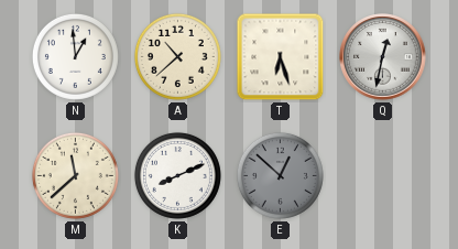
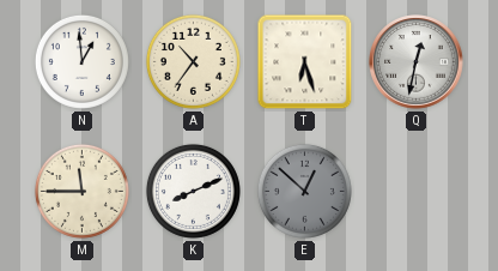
A: 10:38 -> 10:36
M: 11:38 -> 11:45
